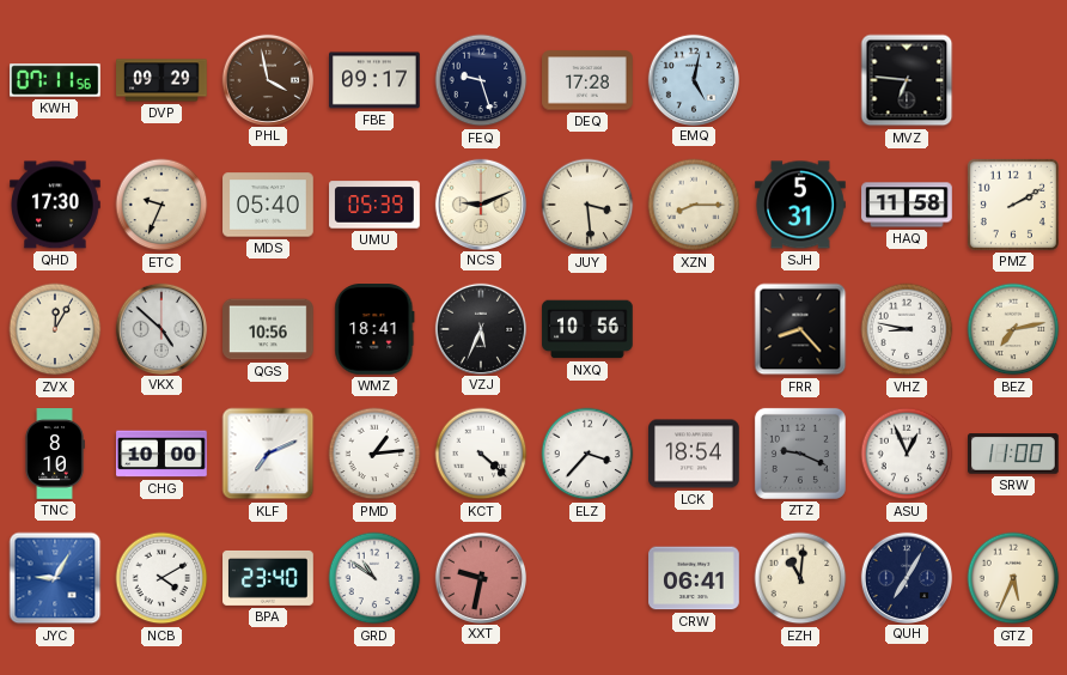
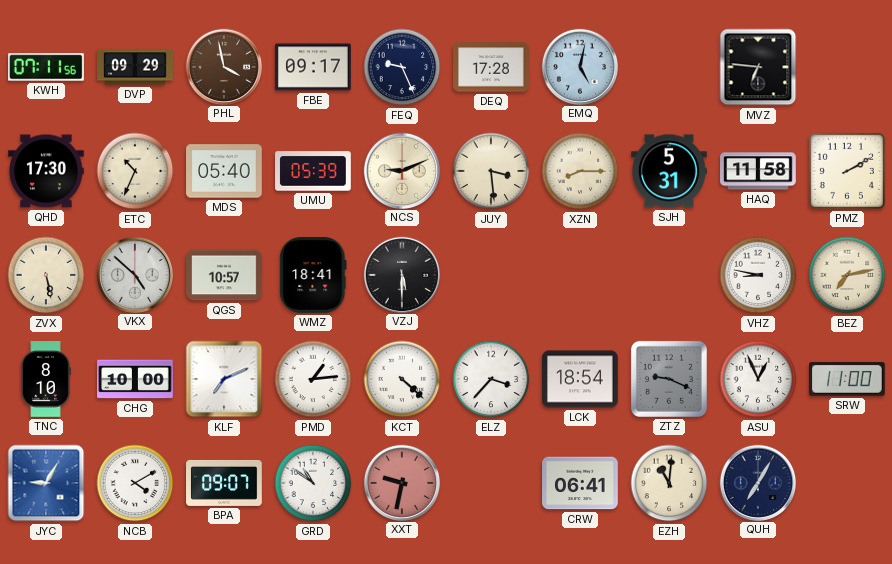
FEQ: 9:27 -> 9:26
ETC: 9:34 -> 10:34
ZVX: 12:05 -> 5:28
QGS: 10:56 -> 10:57
VZJ: 5:34 -> 5:30
NXQ: 10:56 -> none
FRR: 8:23 -> none
BPA: 23:40 -> 09:07
GTZ: 5:34 -> none
